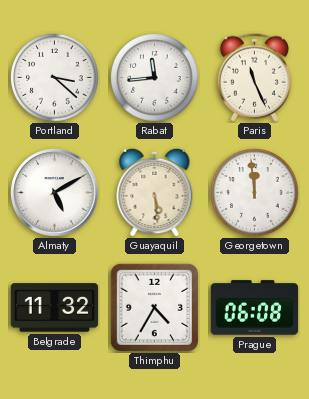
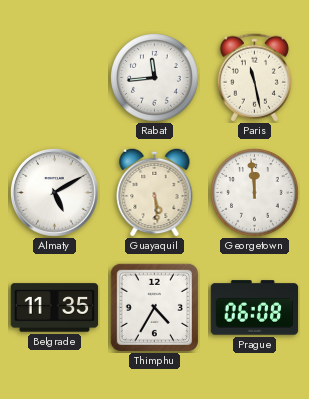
Portland: 3:22 -> none
Paris: 11:26 -> 11:28
Belgrade: 11:32 -> 11:35
